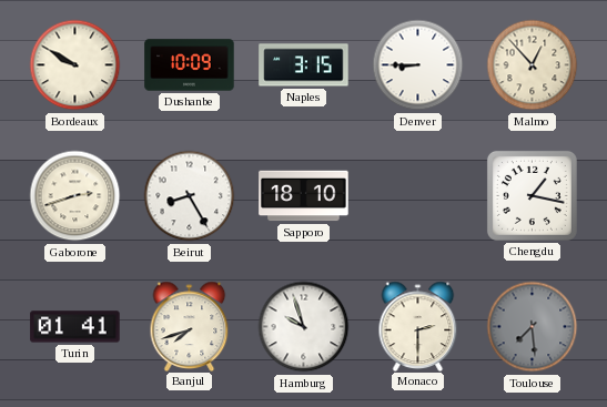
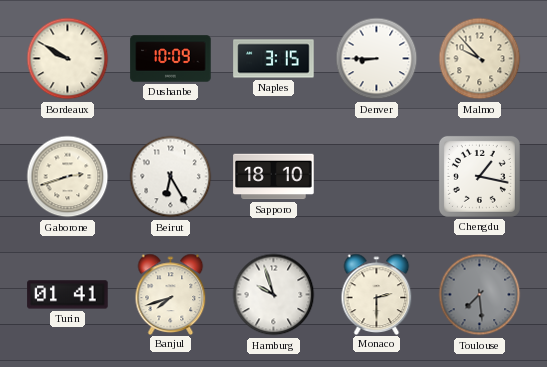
Malmo: 12:53 -> 9:53
Beirut: 8:25 -> 6:25
